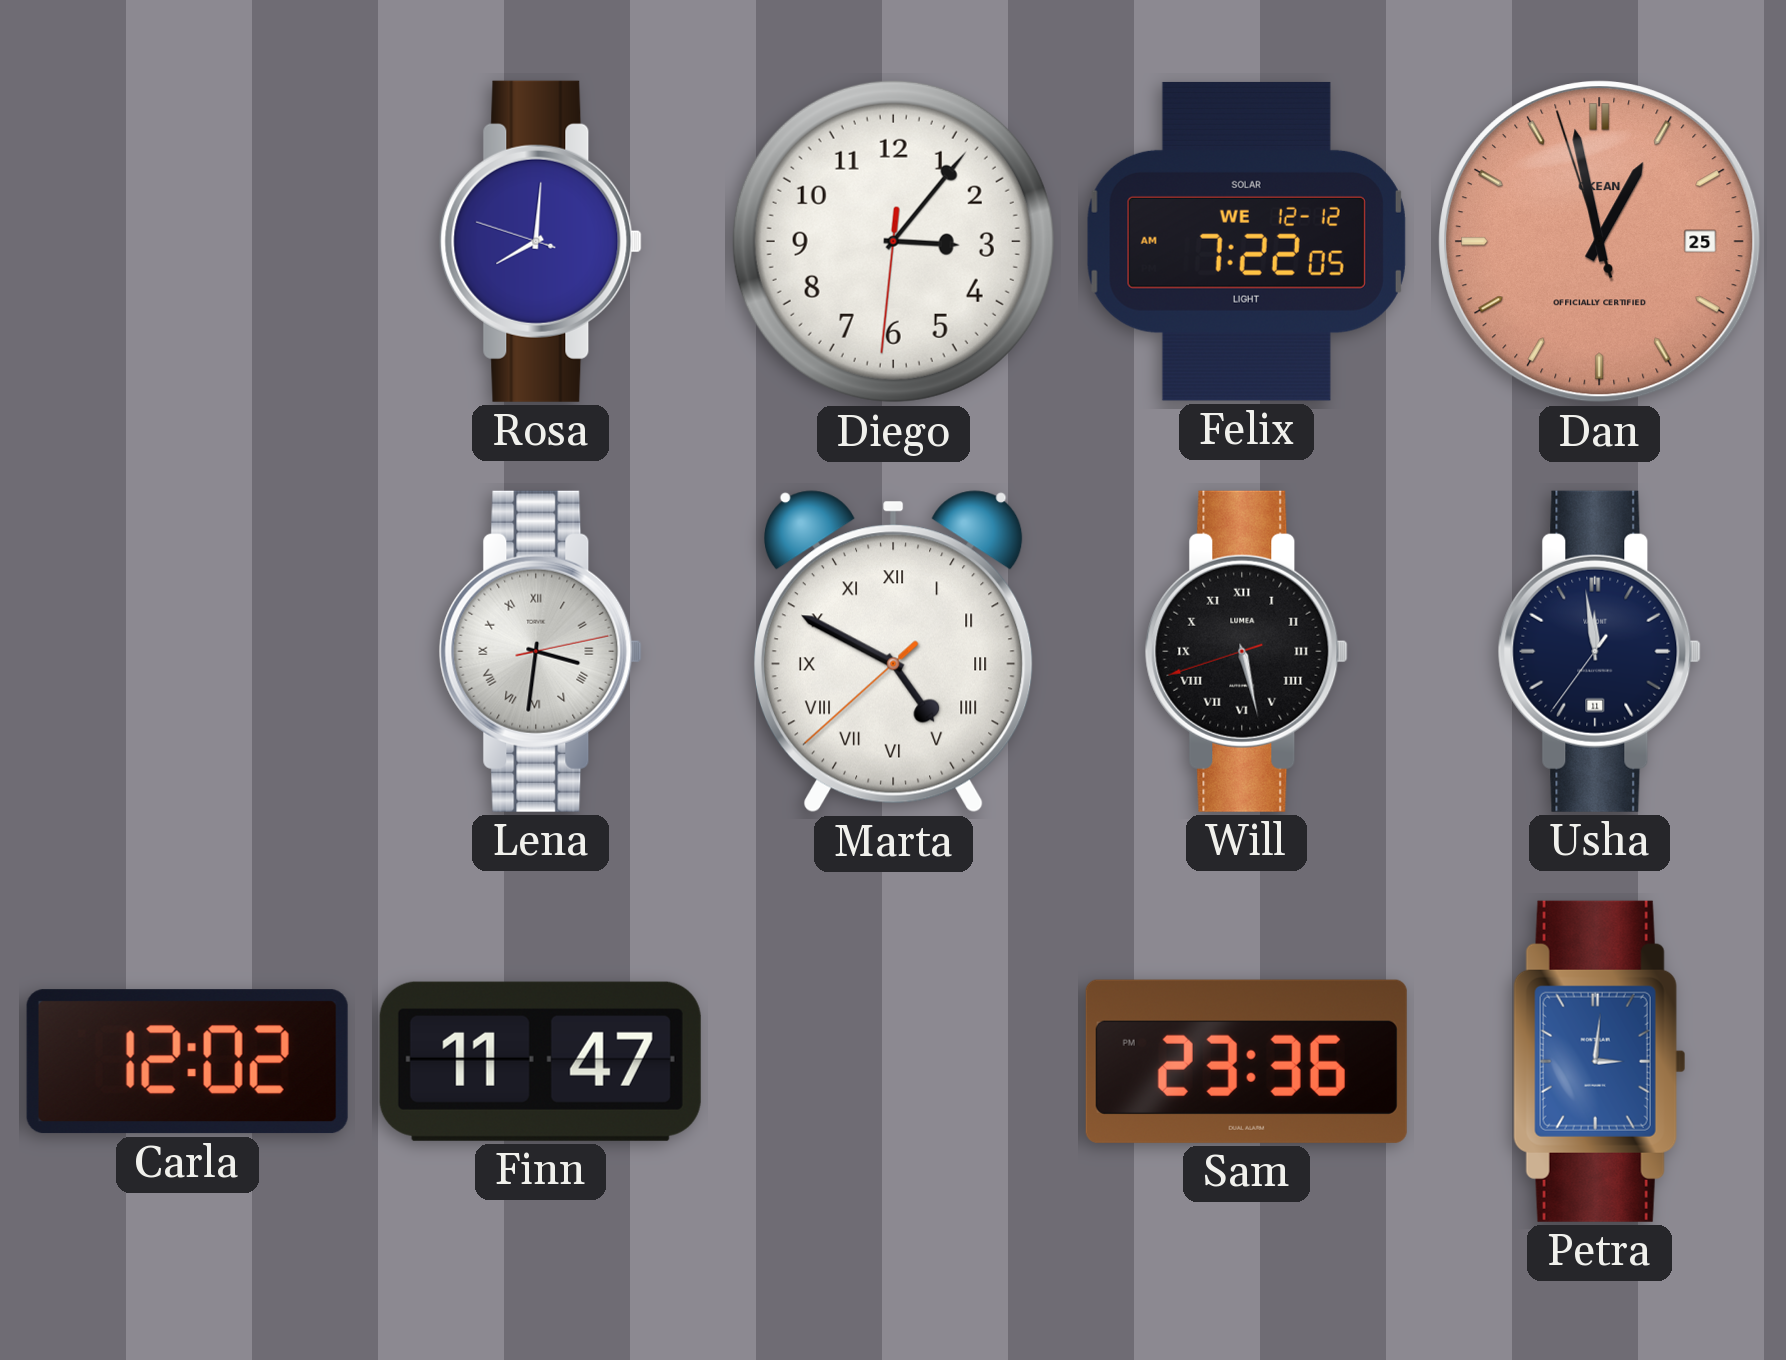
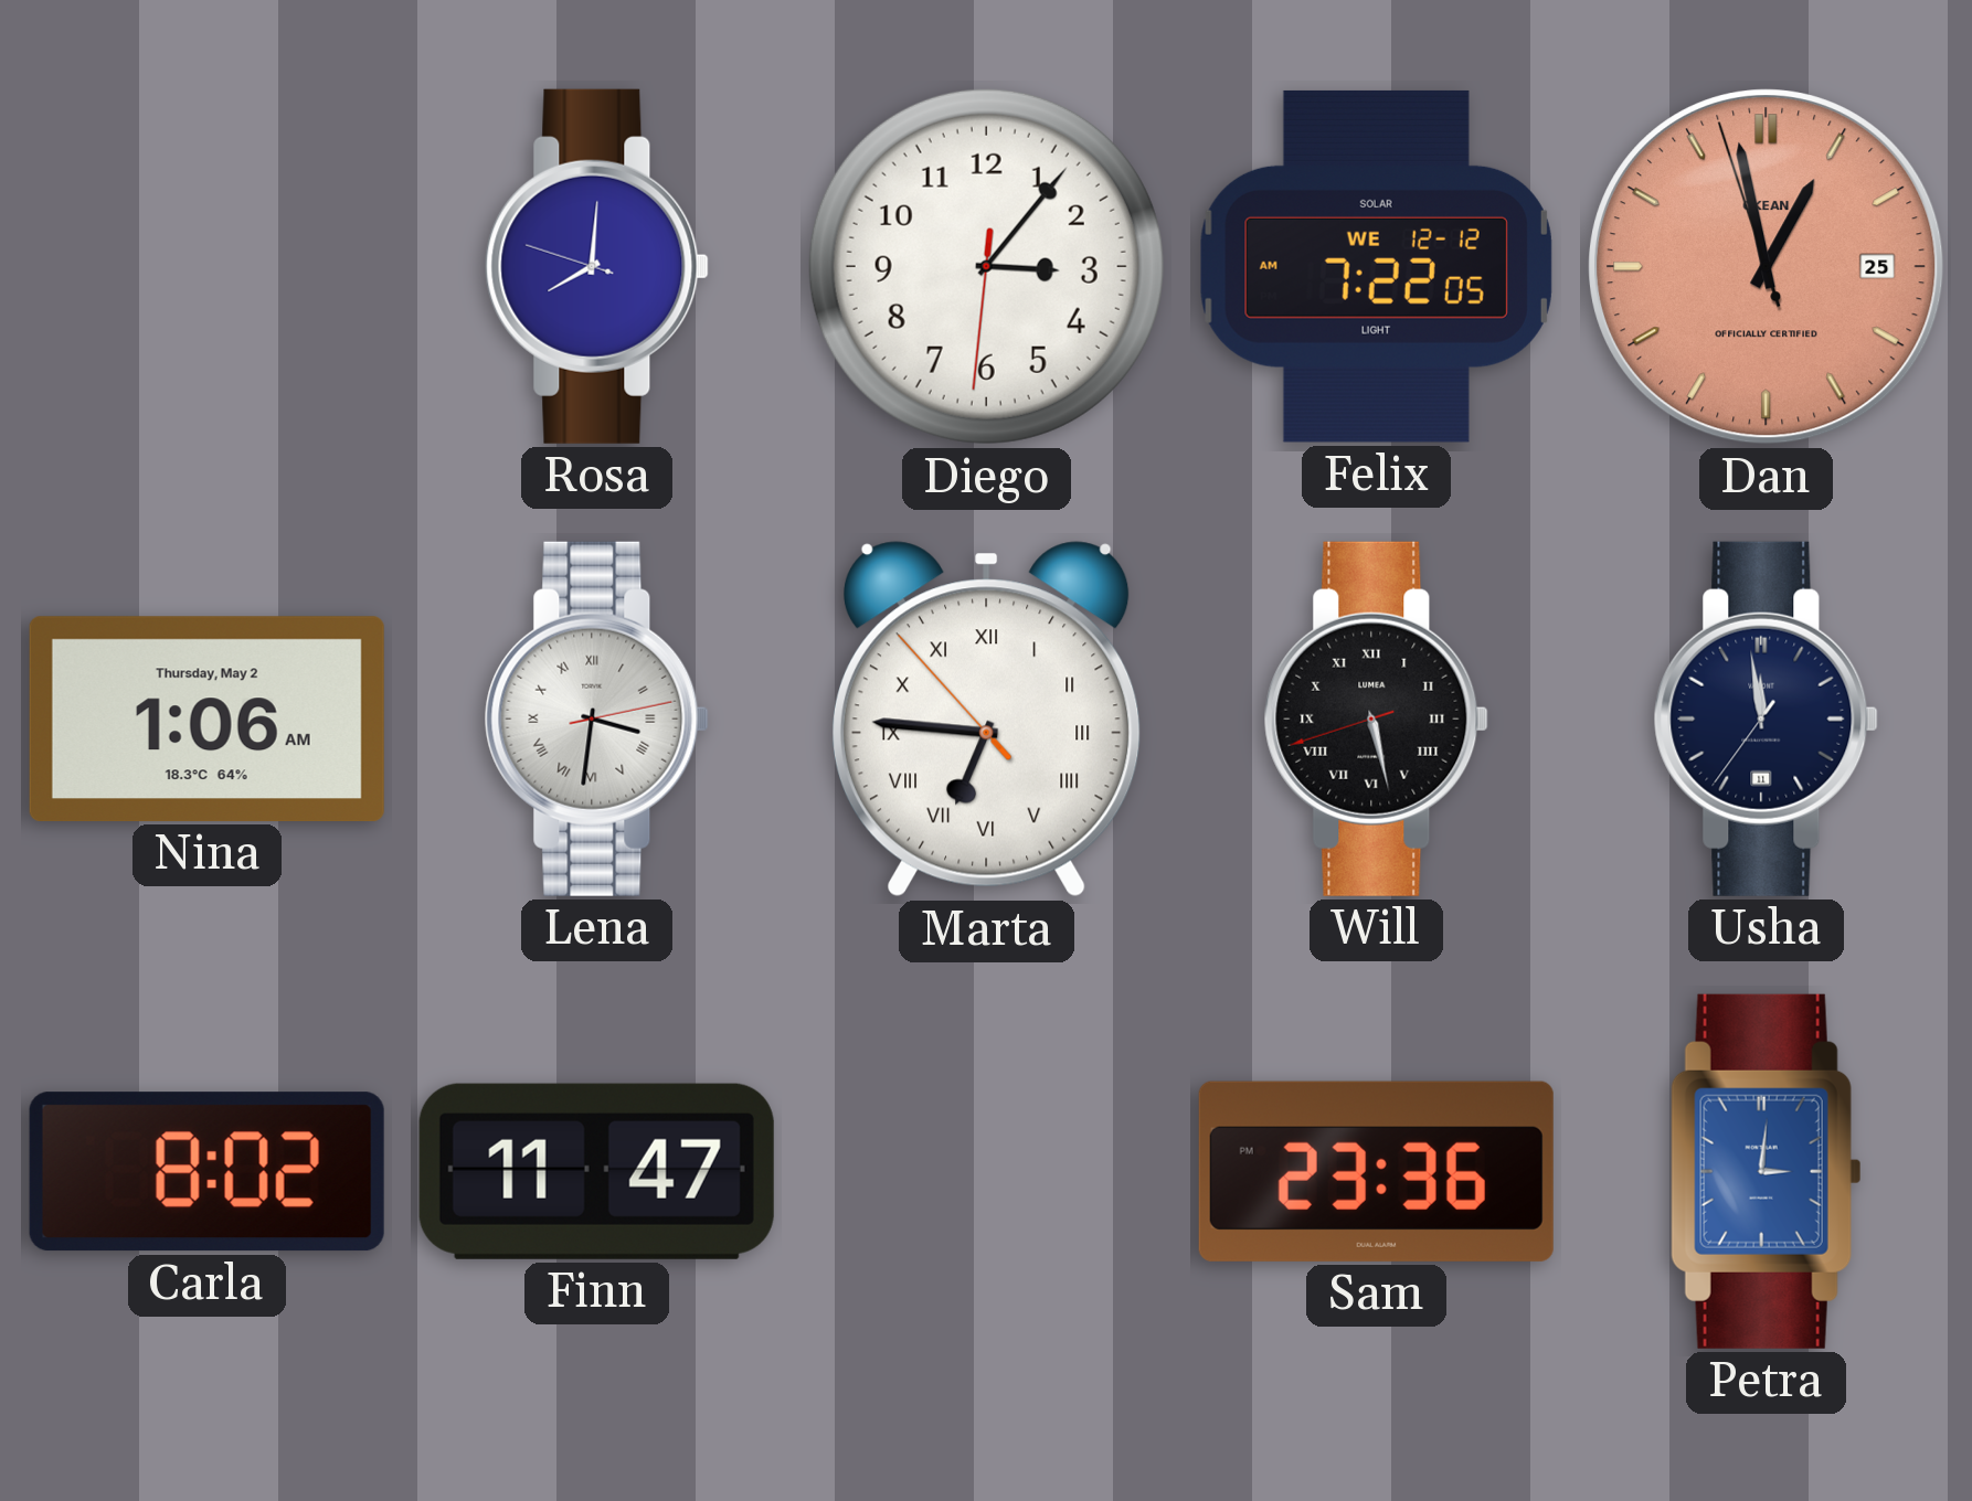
Nina: none -> 1:06
Marta: 4:49 -> 6:45
Carla: 12:02 -> 8:02
